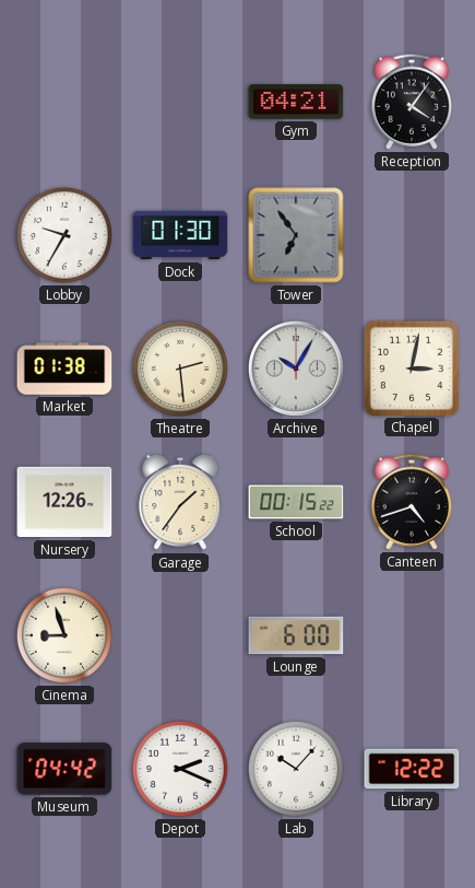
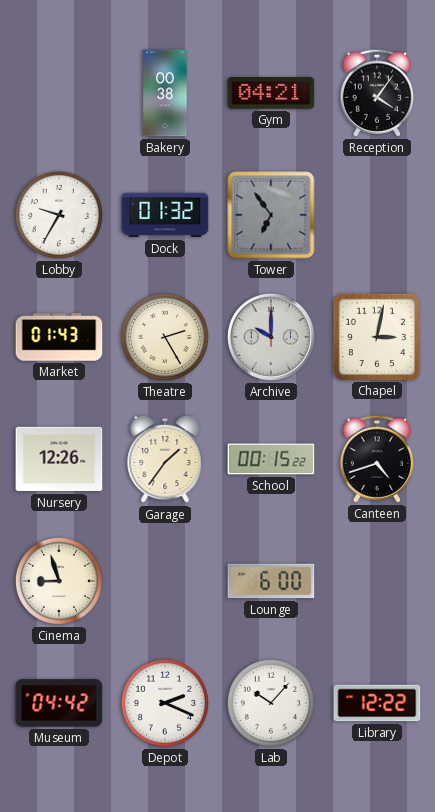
Bakery: none -> 00:38
Dock: 01:30 -> 01:32
Market: 01:38 -> 01:43
Theatre: 2:29 -> 2:25
Archive: 10:05 -> 10:00
